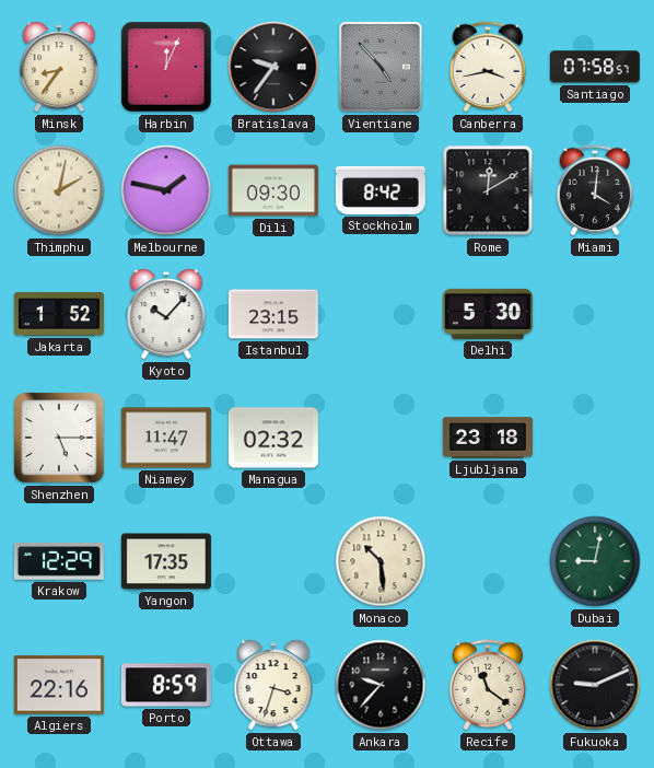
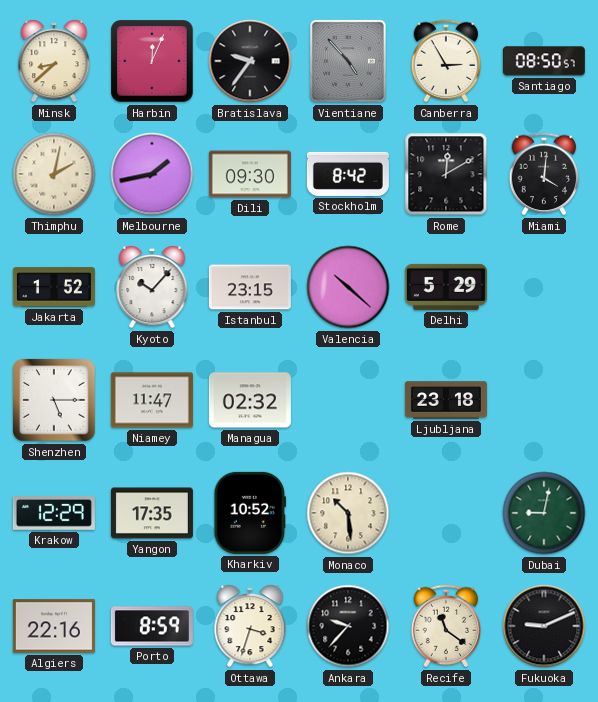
Minsk: 8:36 -> 8:38
Canberra: 3:43 -> 2:55
Santiago: 07:58 -> 08:50
Melbourne: 1:47 -> 1:43
Valencia: none -> 10:22
Delhi: 5:30 -> 5:29
Kharkiv: none -> 10:52
